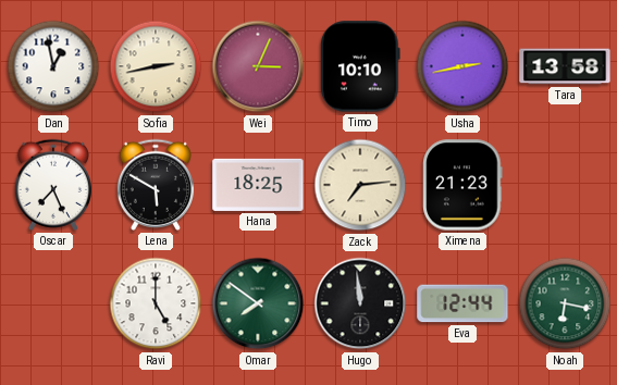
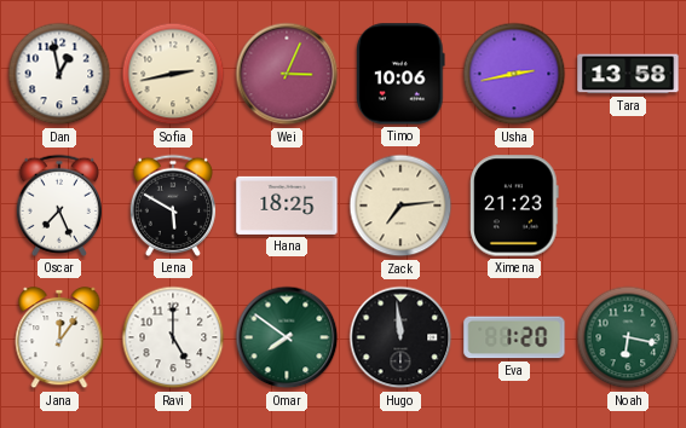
Timo: 10:10 -> 10:06
Jana: none -> 12:06
Eva: 12:44 -> 1:20
